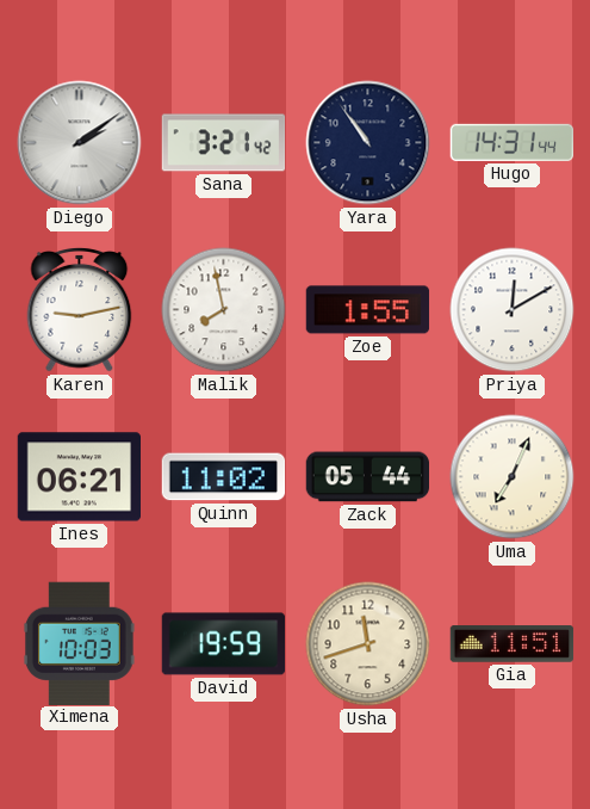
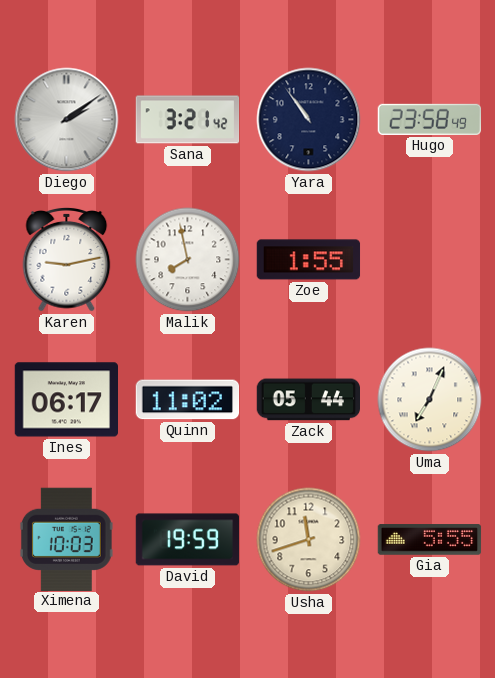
Hugo: 14:31 -> 23:58
Priya: 12:10 -> none
Ines: 06:21 -> 06:17
Gia: 11:51 -> 5:55
